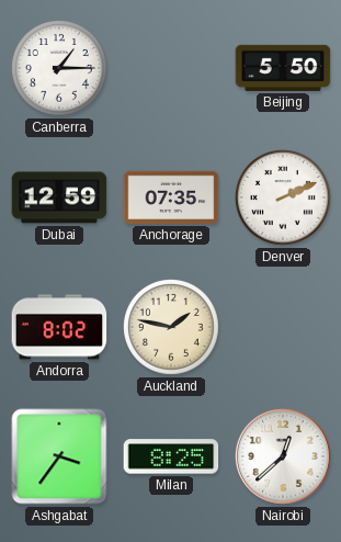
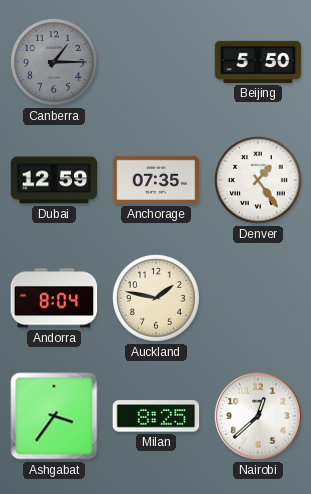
Canberra dial: white -> grey
Denver: 2:11 -> 1:24
Andorra: 8:02 -> 8:04
